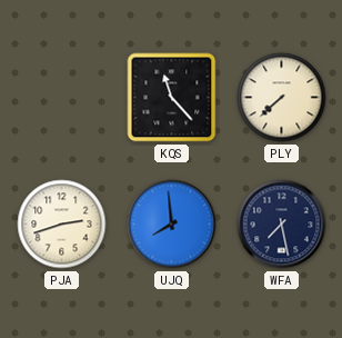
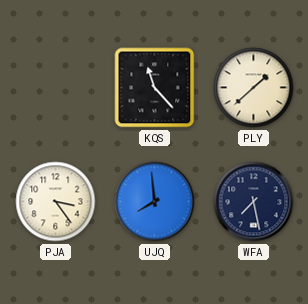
PLY: 7:38 -> 1:38
PJA: 2:42 -> 3:24
